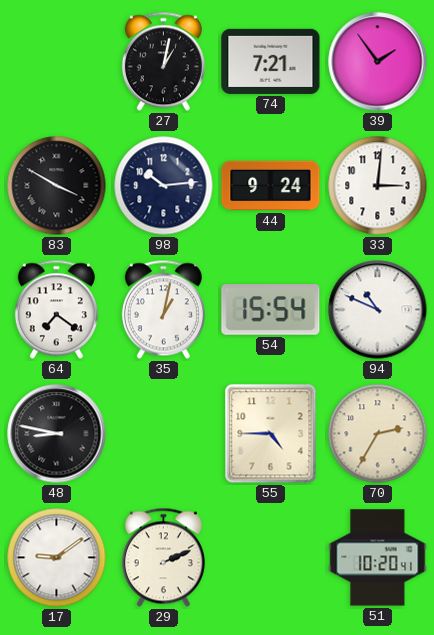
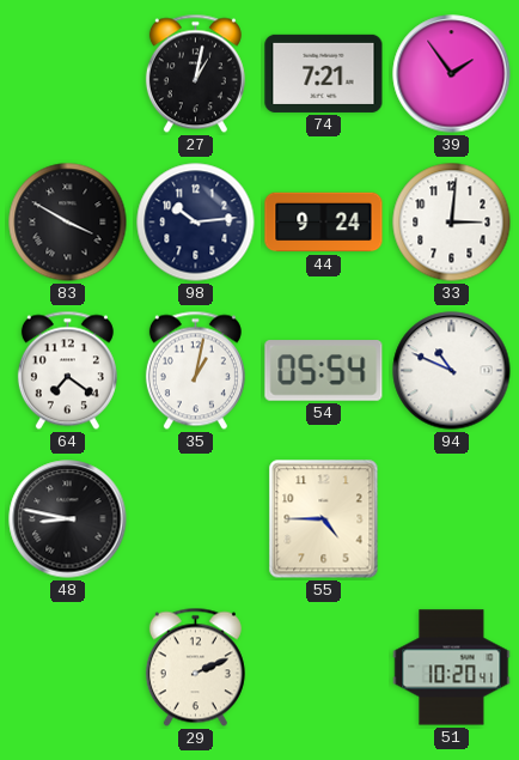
54: 15:54 -> 05:54
70: 2:35 -> none
17: 9:09 -> none
